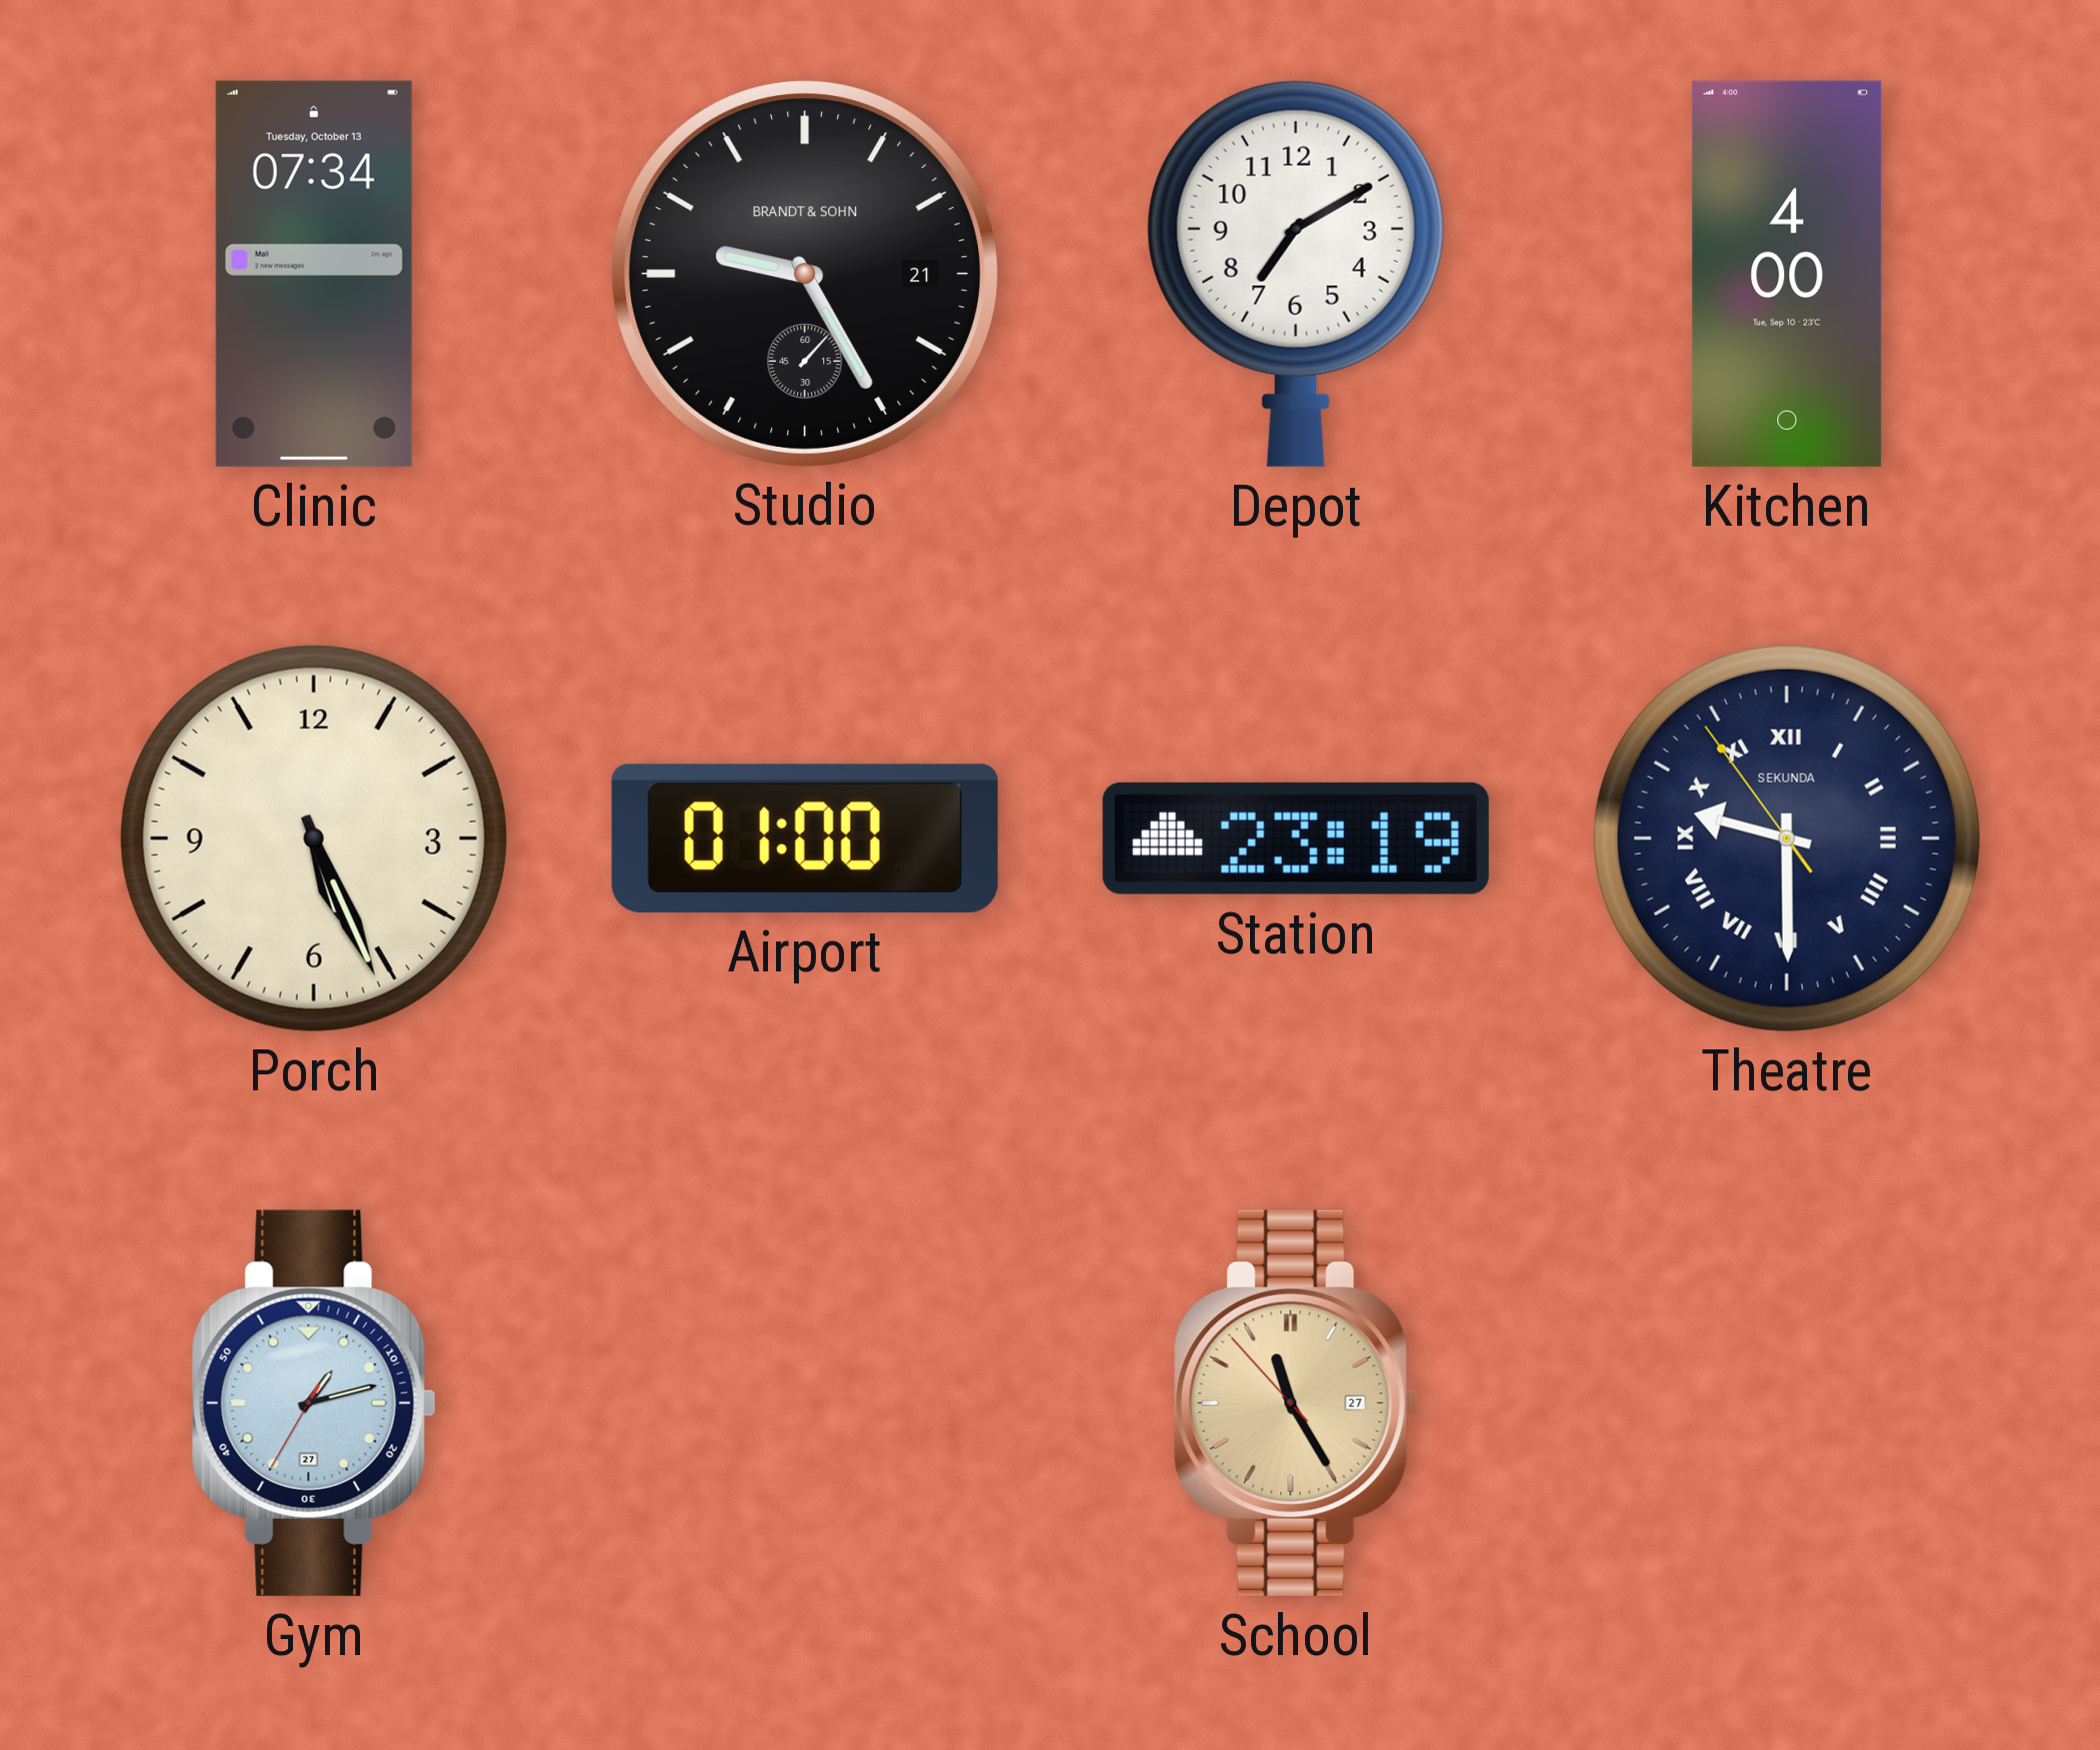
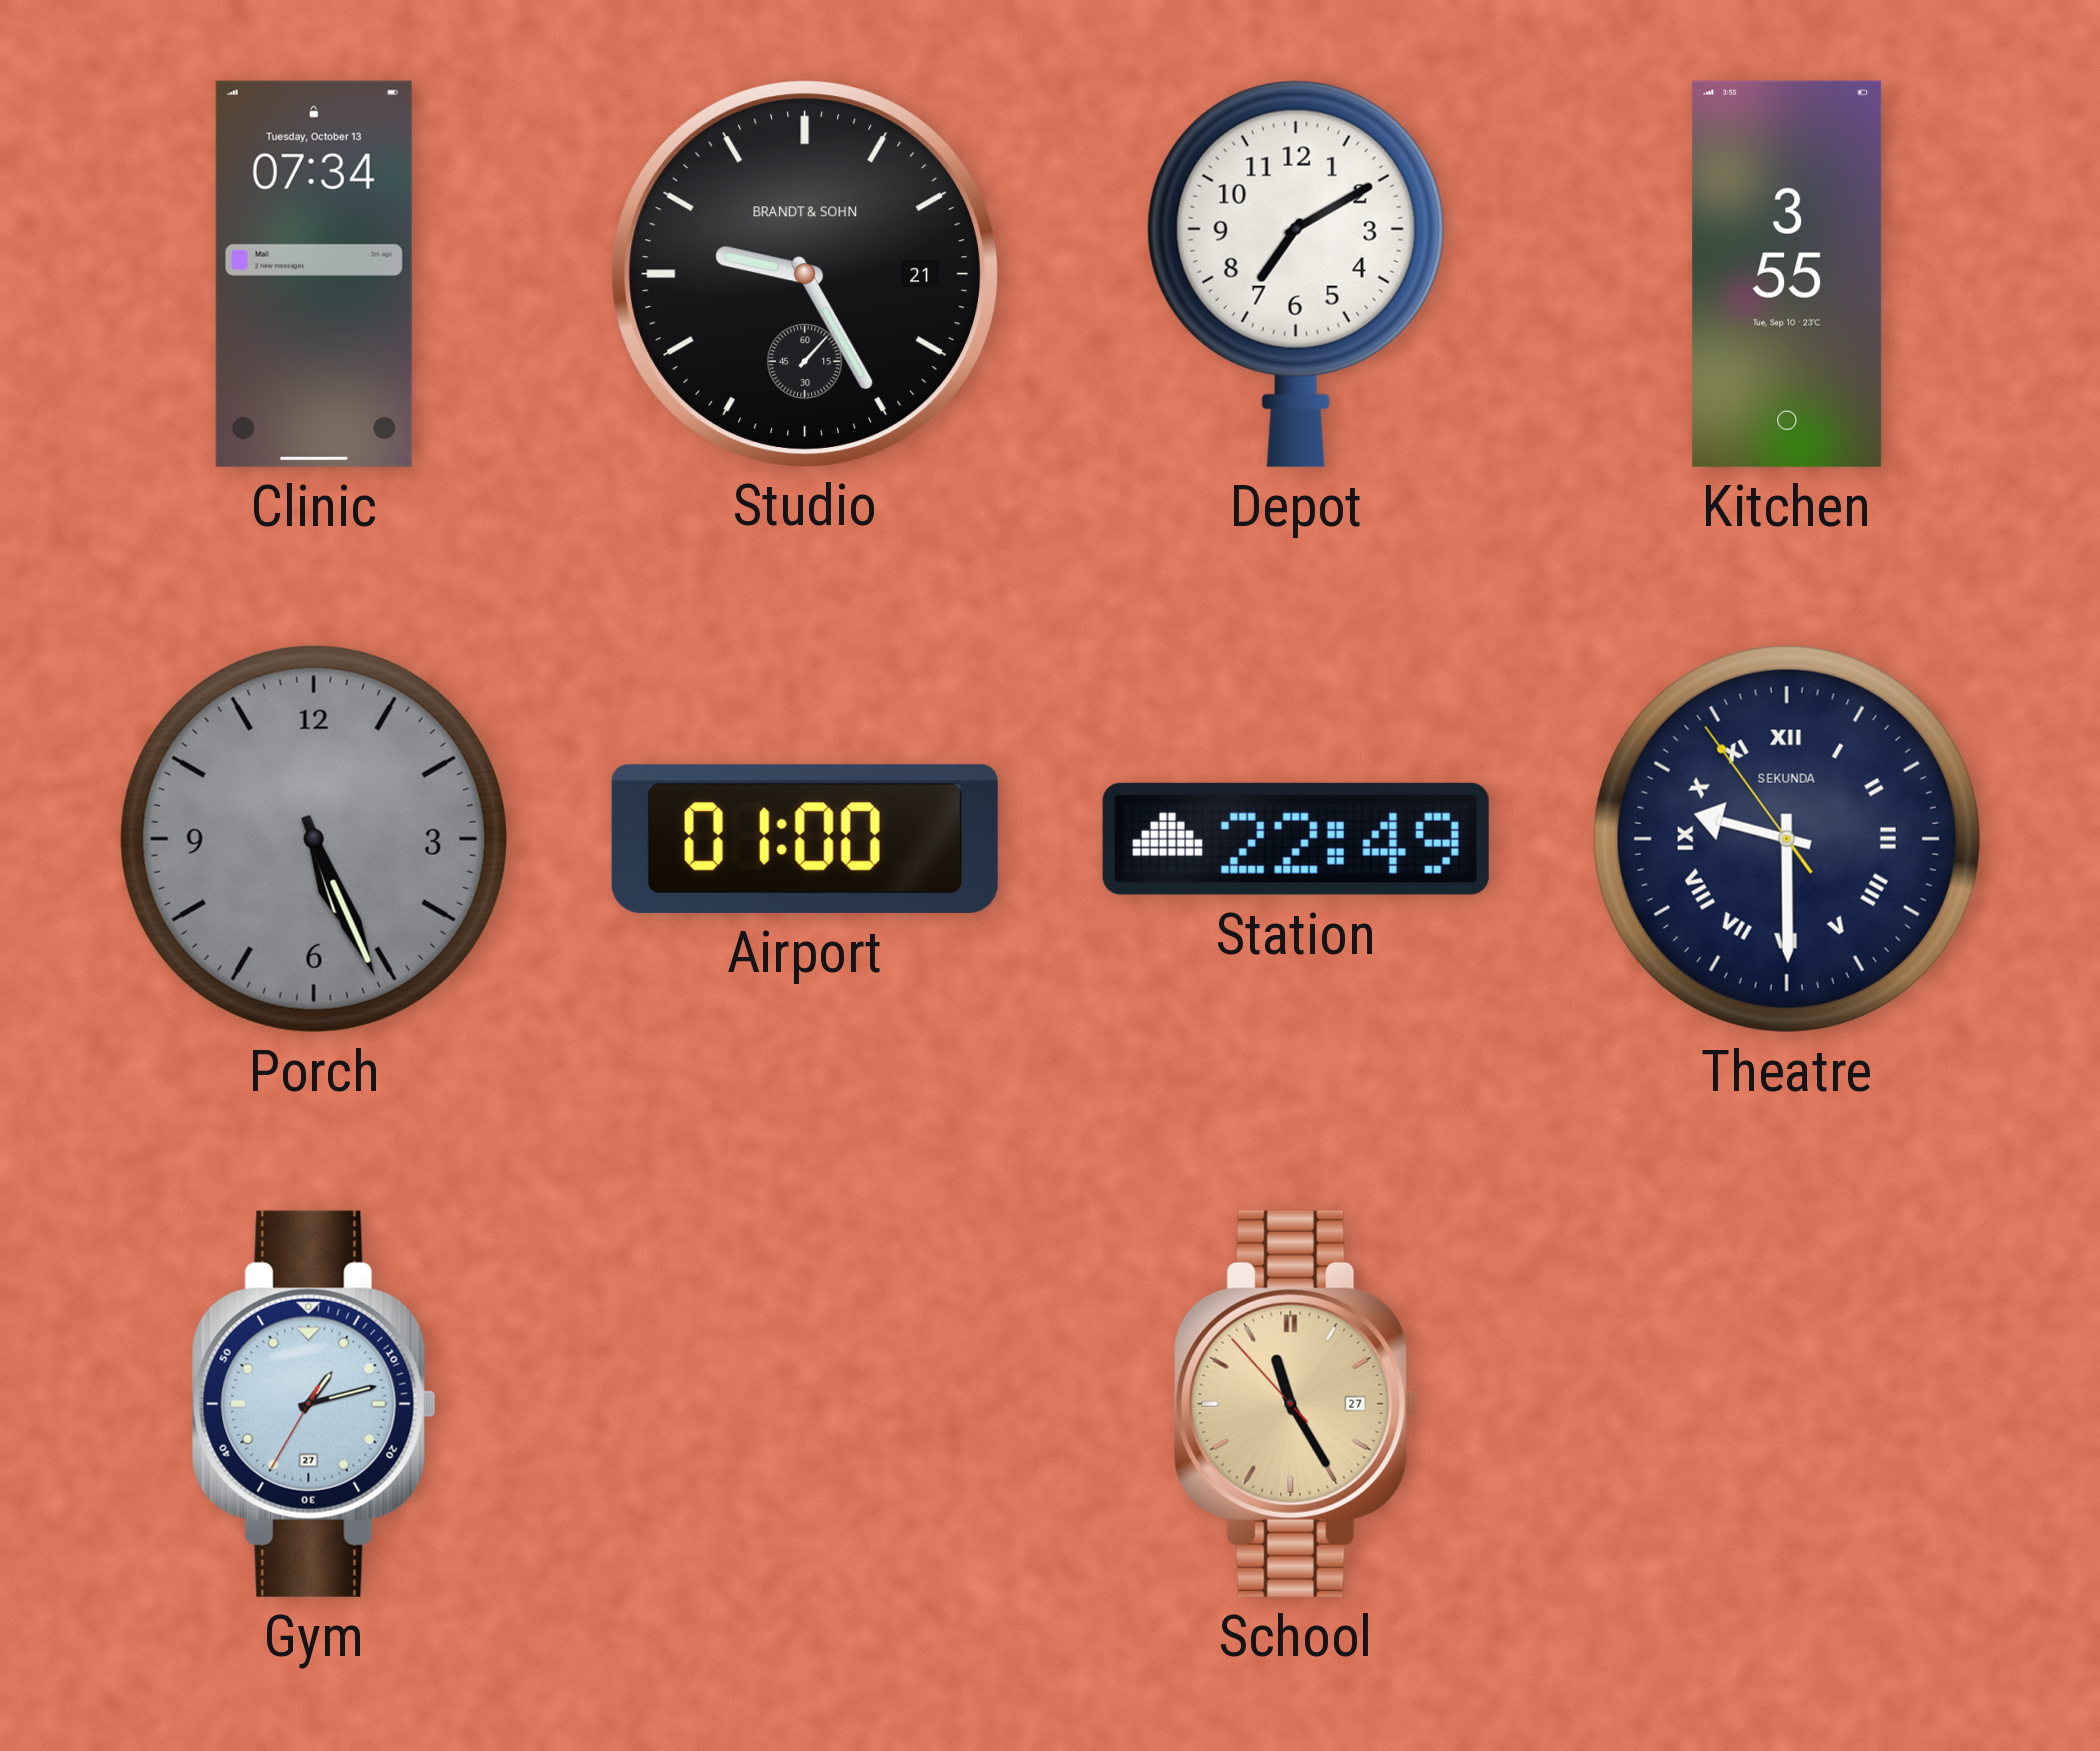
Kitchen: 4:00 -> 3:55
Porch dial: cream -> grey
Station: 23:19 -> 22:49
